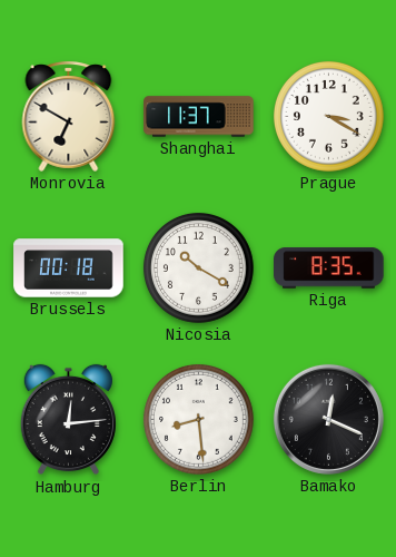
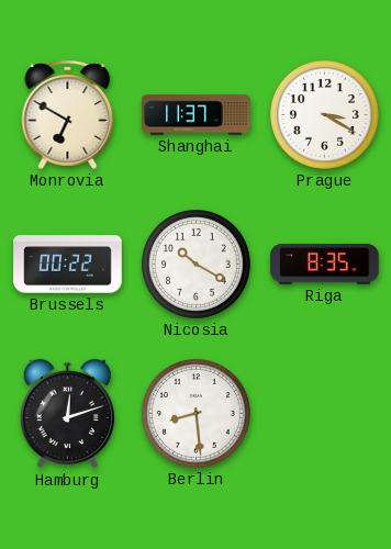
Brussels: 00:18 -> 00:22
Hamburg: 12:14 -> 12:12
Bamako: 12:19 -> none
